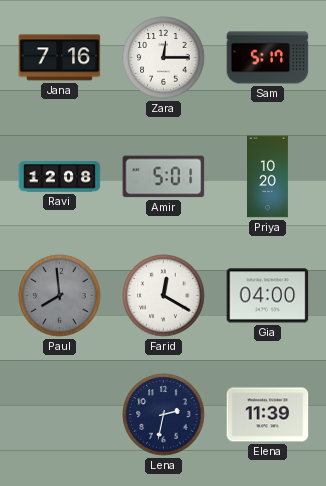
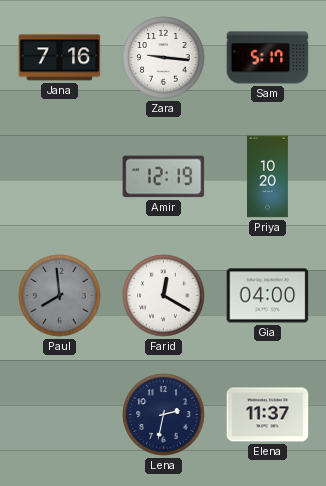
Zara: 12:15 -> 9:16
Ravi: 12:08 -> none
Amir: 5:01 -> 12:19
Elena: 11:39 -> 11:37
